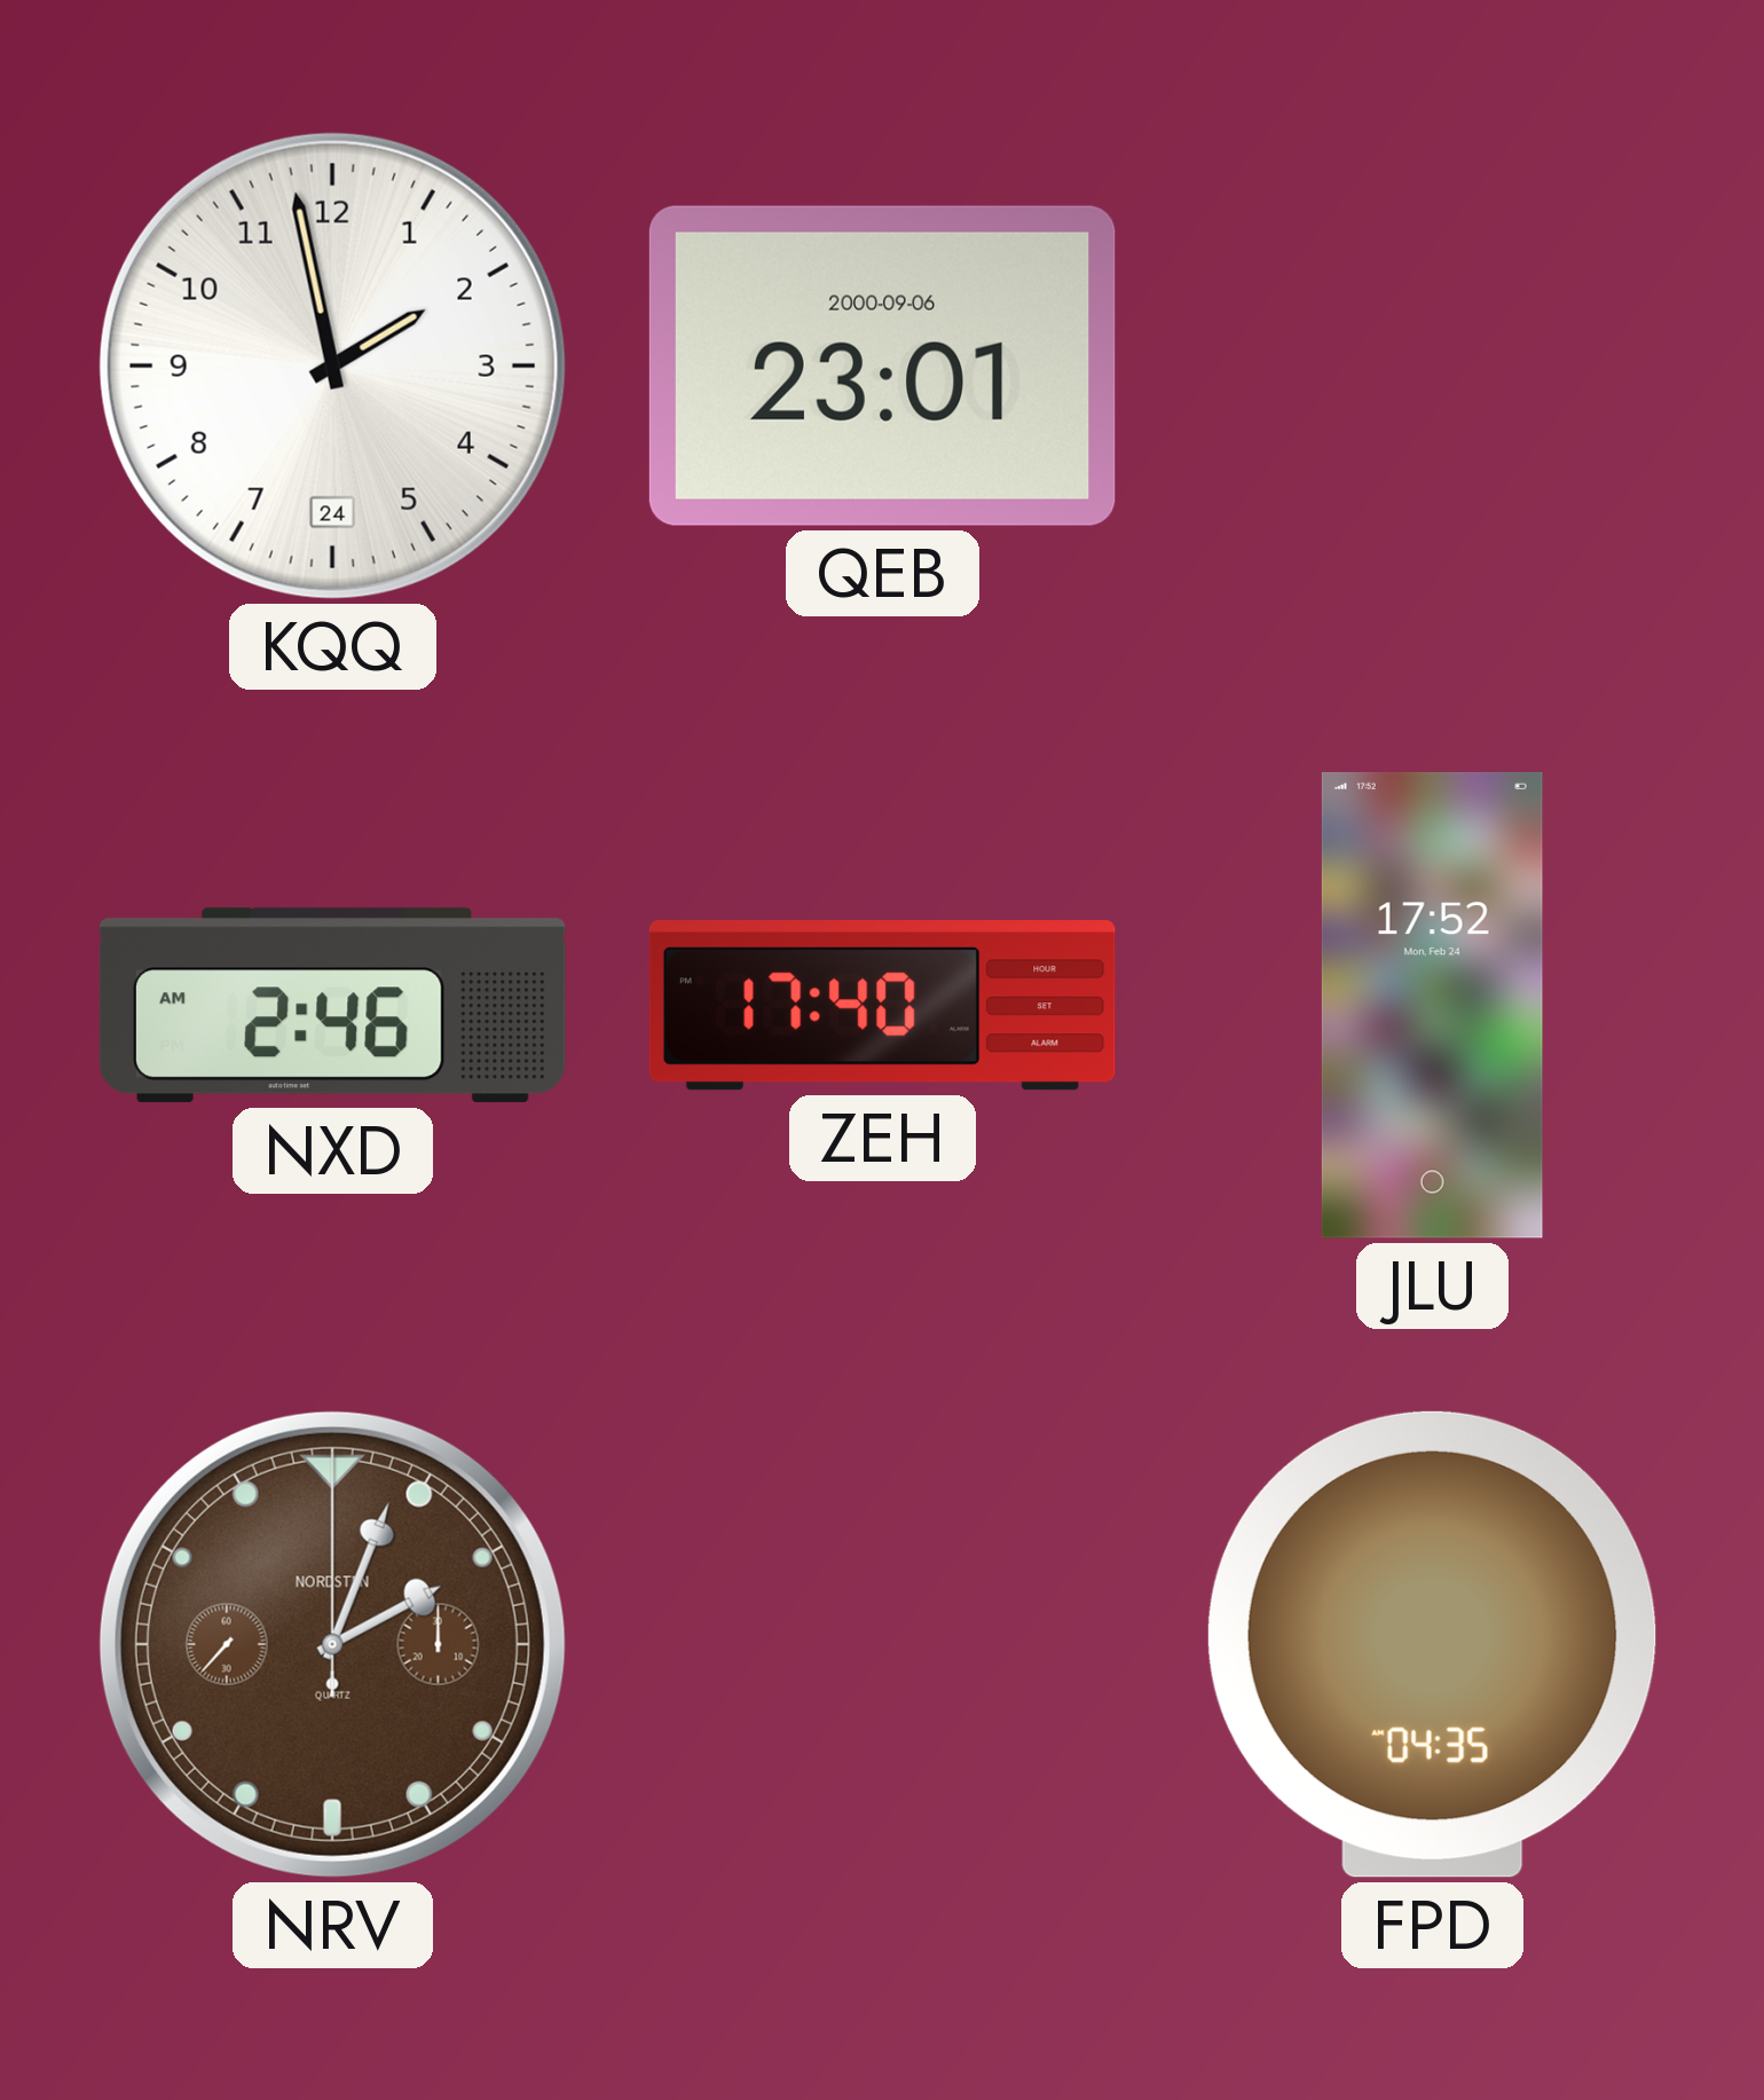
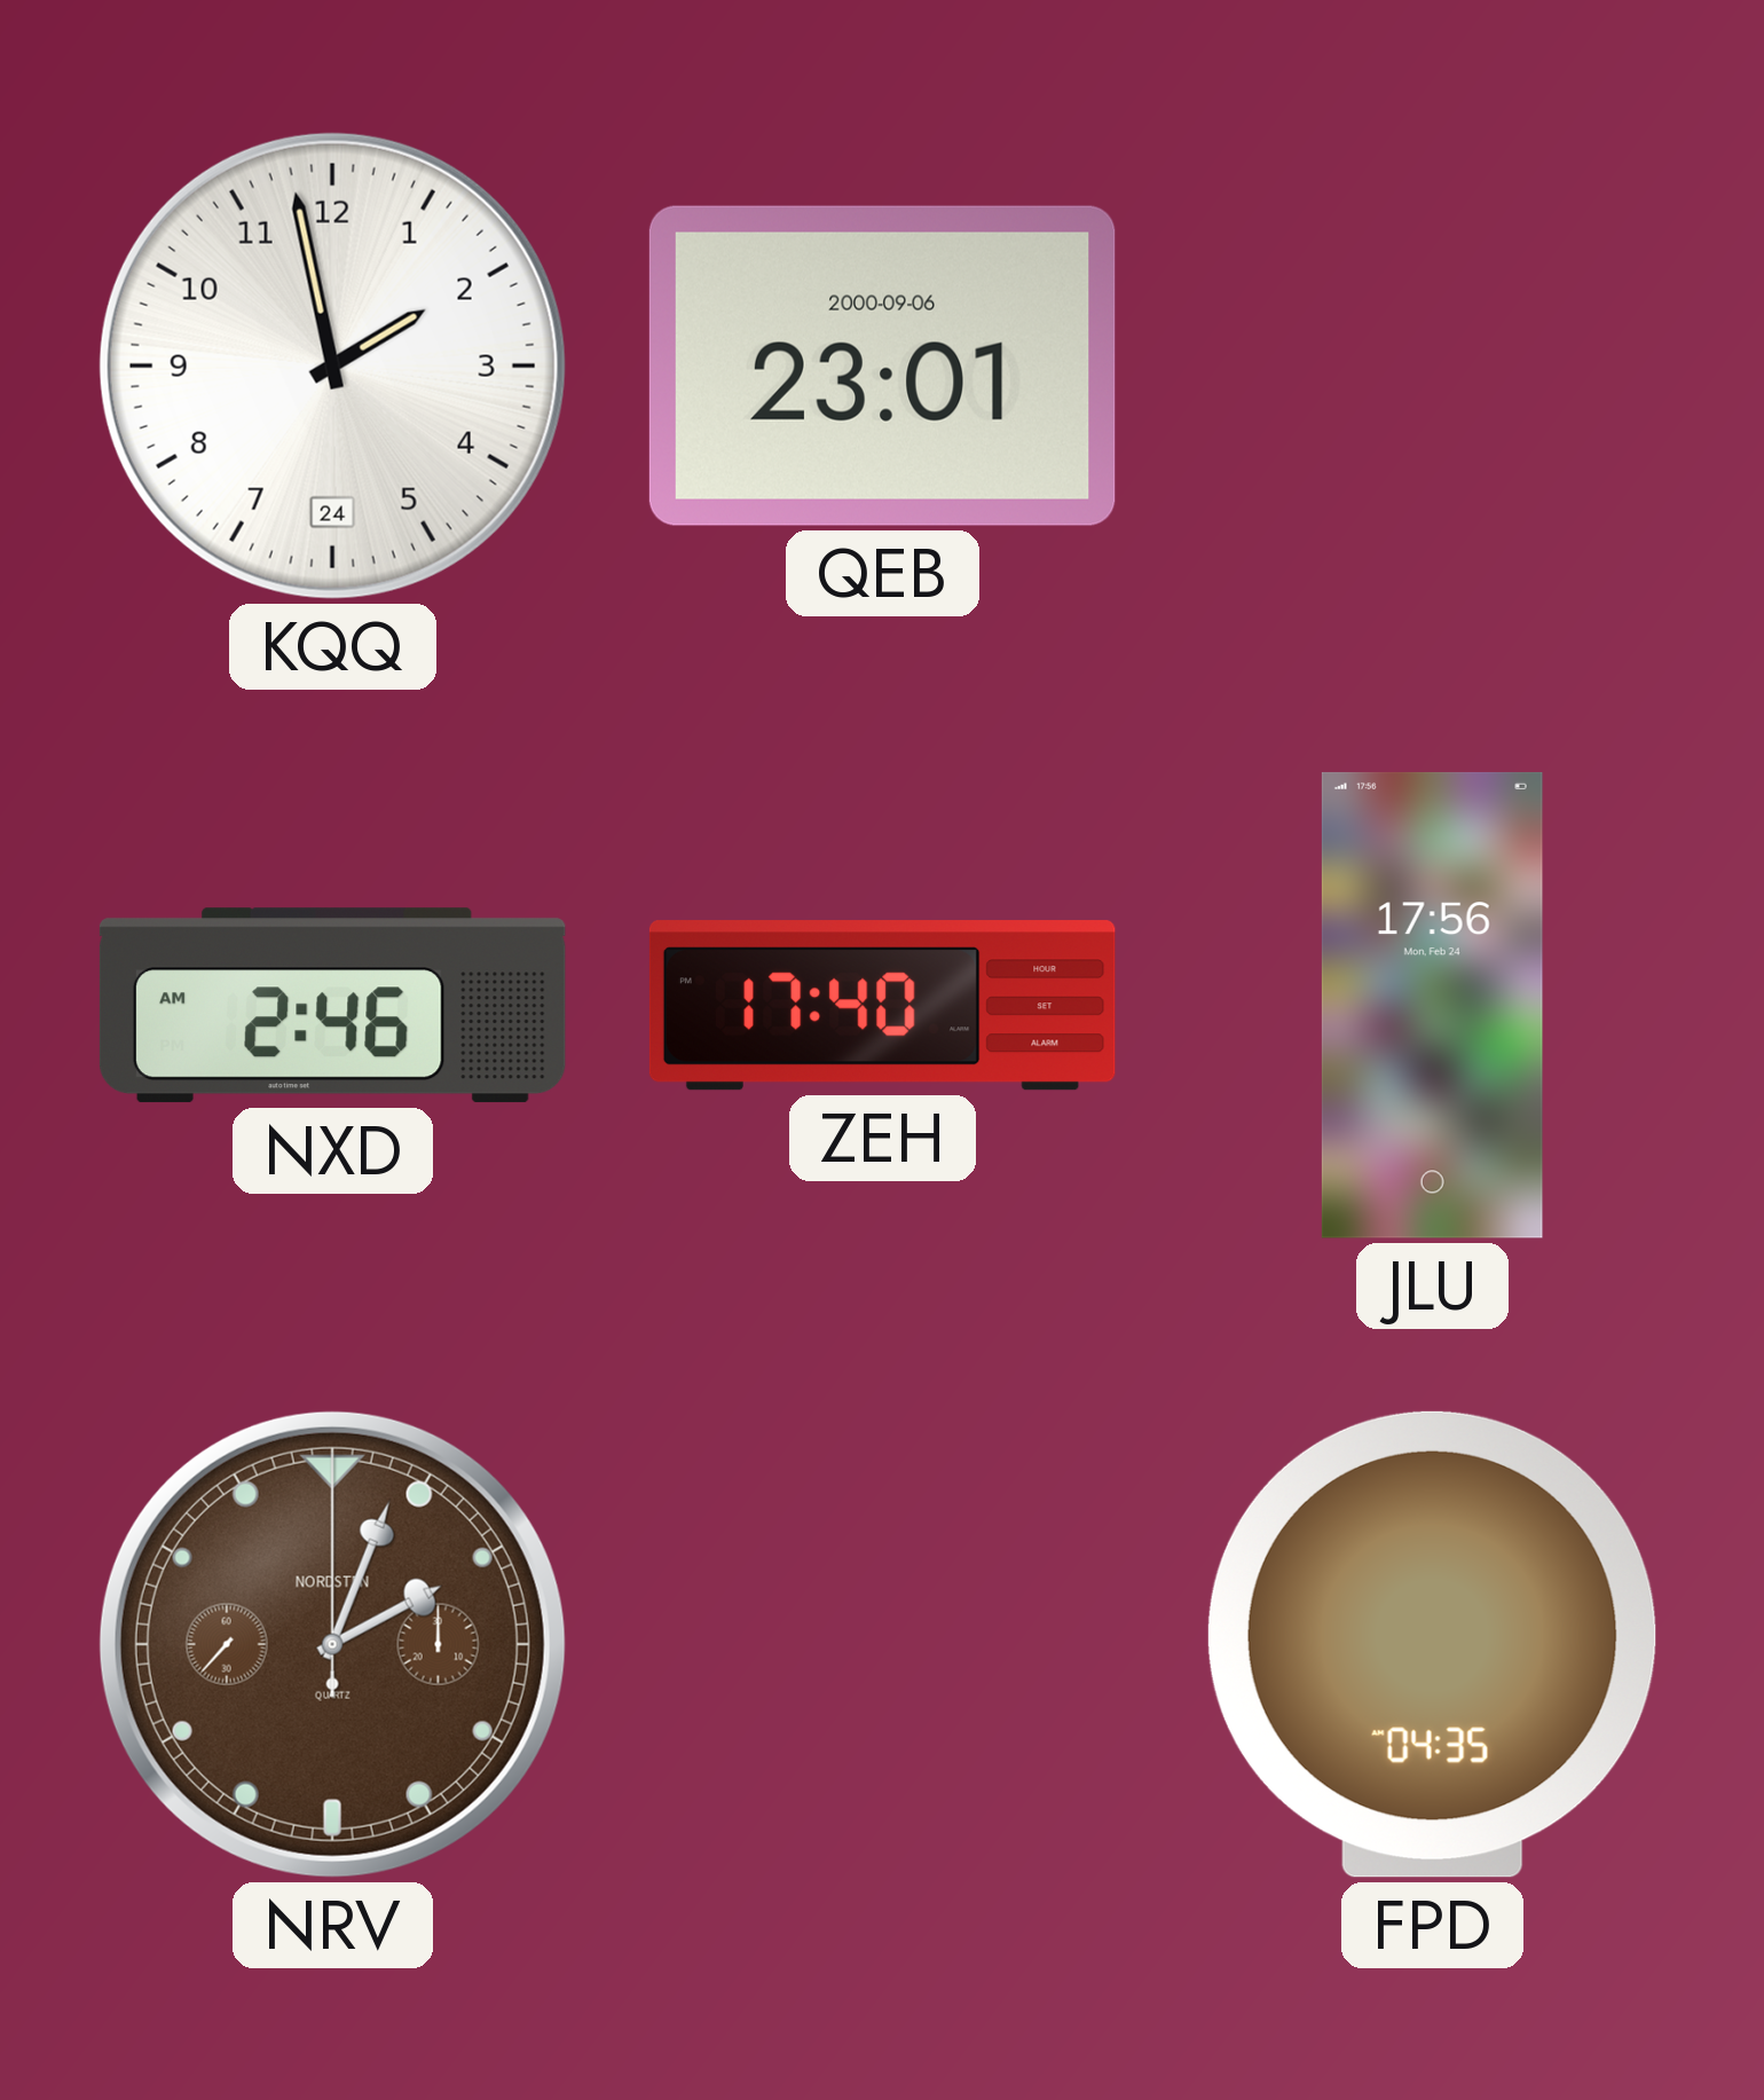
JLU: 17:52 -> 17:56
